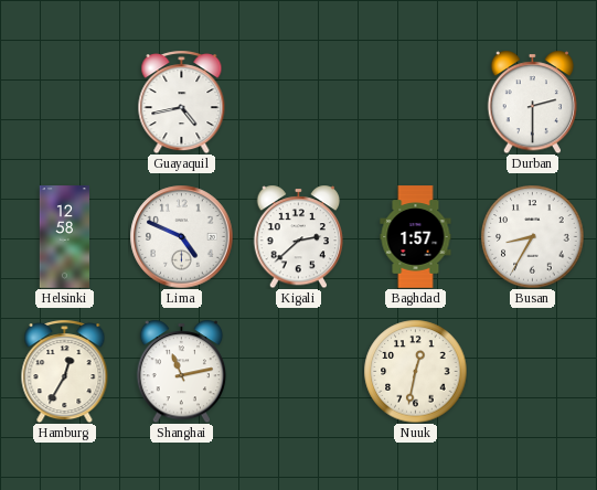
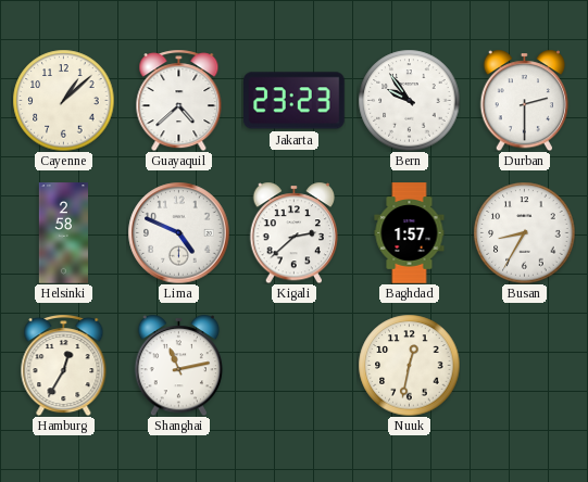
Cayenne: none -> 1:08
Guayaquil: 4:43 -> 4:38
Jakarta: none -> 23:23
Bern: none -> 9:54
Helsinki: 12:58 -> 2:58
